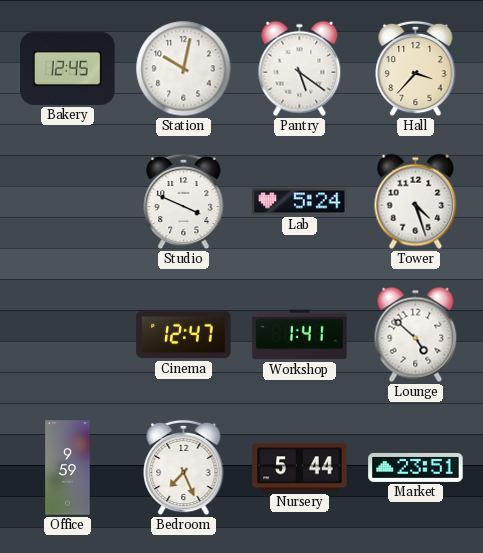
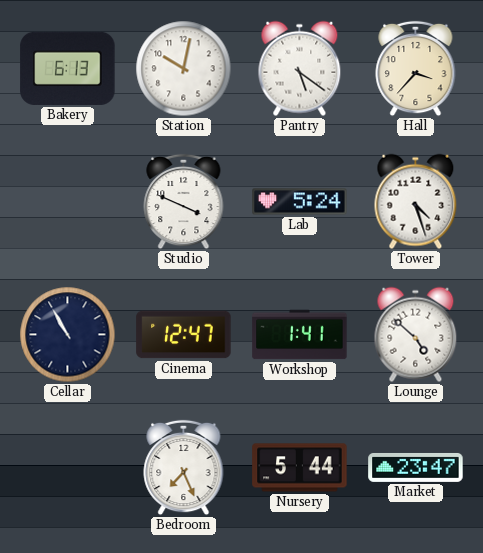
Bakery: 12:45 -> 6:13
Cellar: none -> 10:55
Office: 9:59 -> none
Market: 23:51 -> 23:47
